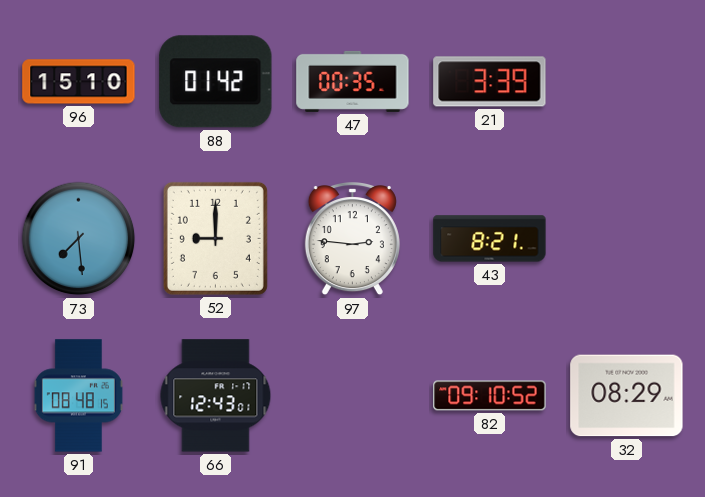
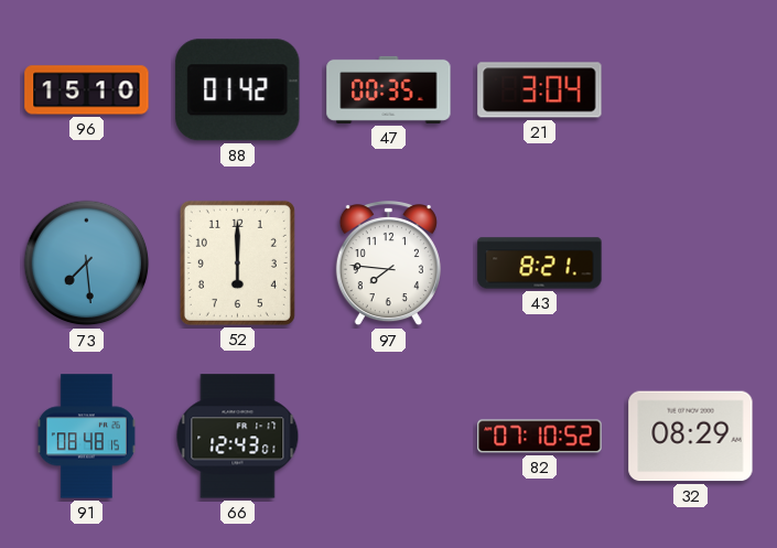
21: 3:39 -> 3:04
52: 9:00 -> 6:00
97: 2:46 -> 7:46
82: 09:10 -> 07:10
